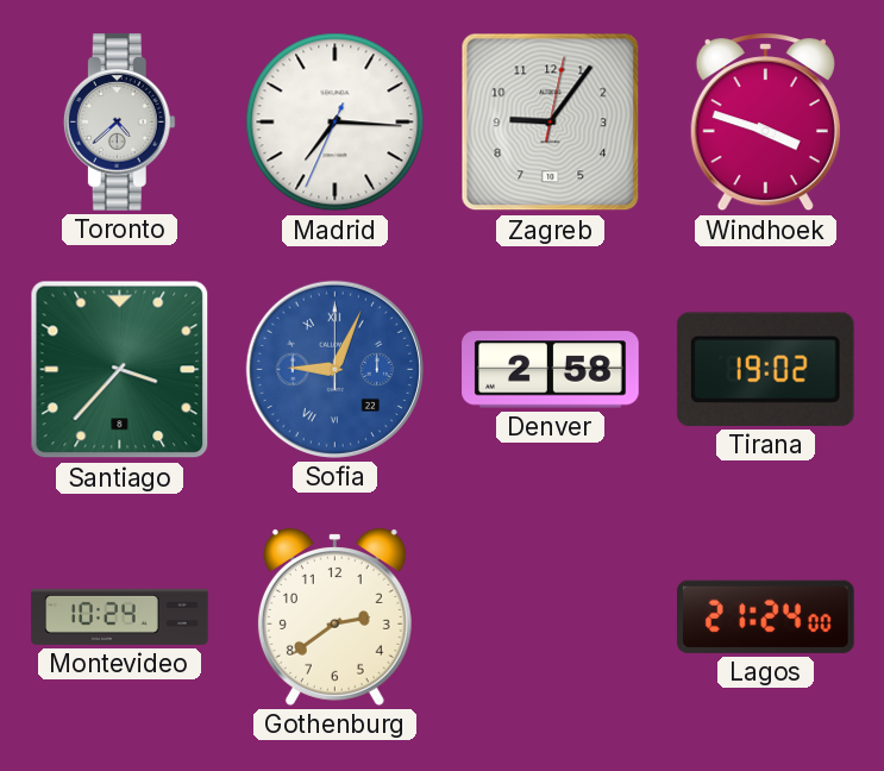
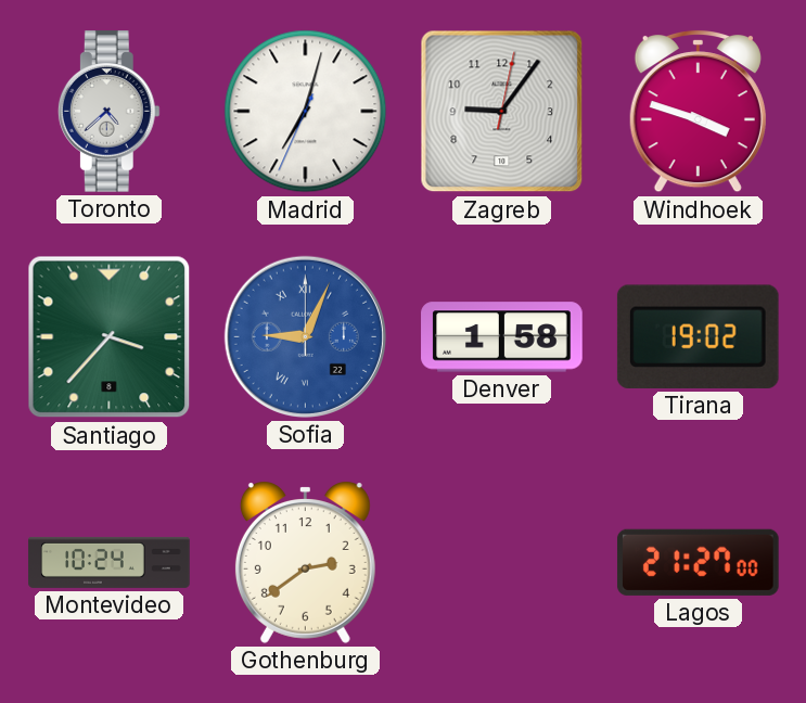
Madrid: 7:15 -> 7:02
Denver: 2:58 -> 1:58
Lagos: 21:24 -> 21:27
